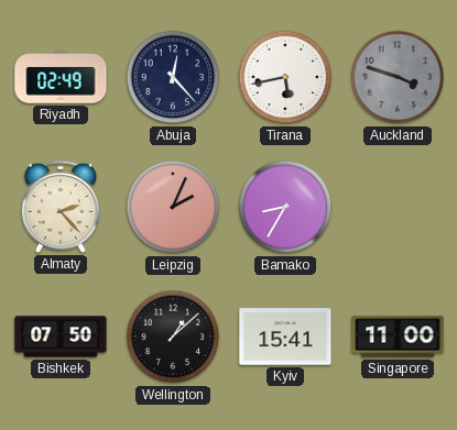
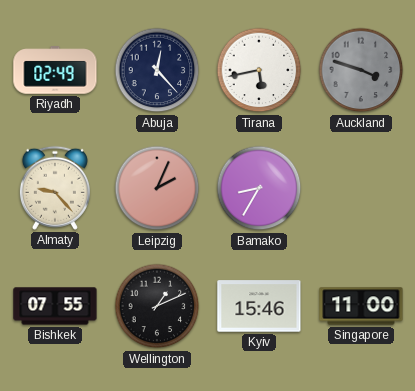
Almaty: 2:23 -> 9:23
Bishkek: 07:50 -> 07:55
Wellington: 1:08 -> 1:11
Kyiv: 15:41 -> 15:46
